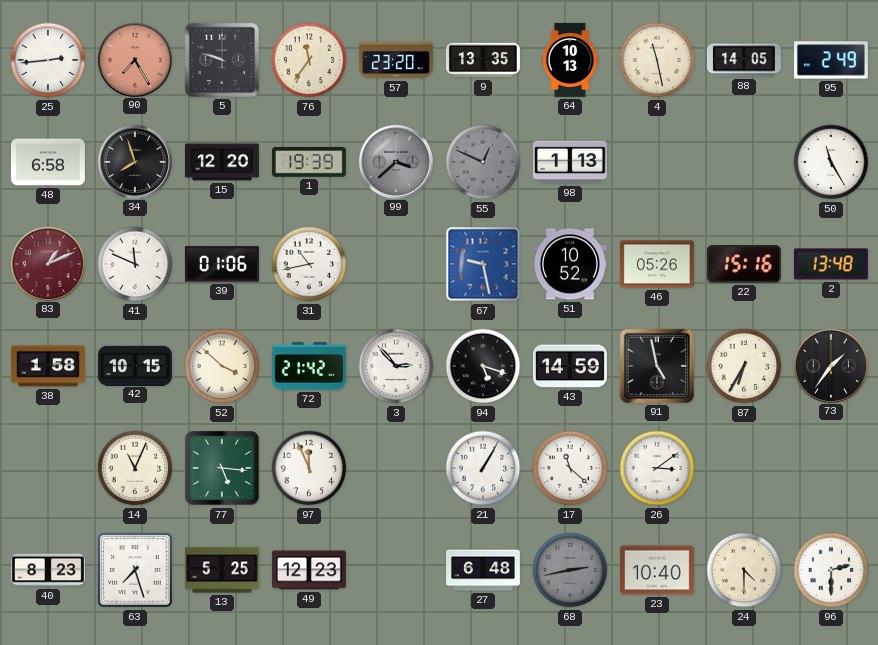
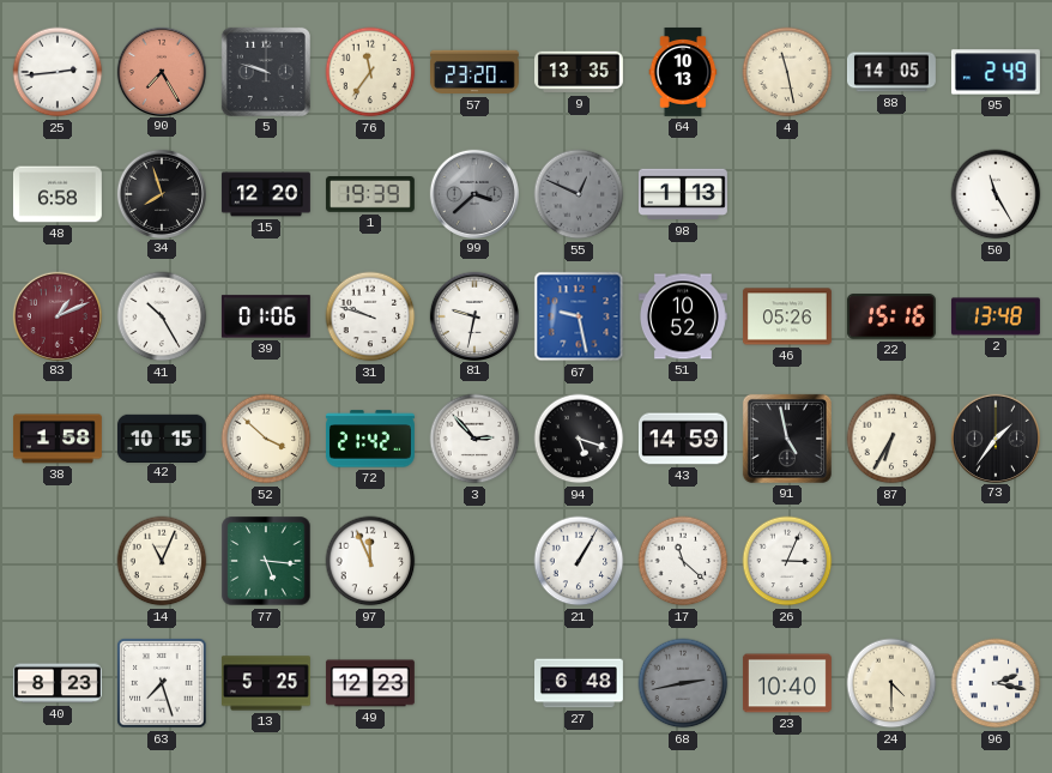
41: 11:49 -> 10:25
31: 10:43 -> 9:48
81: none -> 9:32
26: 3:09 -> 3:04
96: 2:30 -> 2:17
